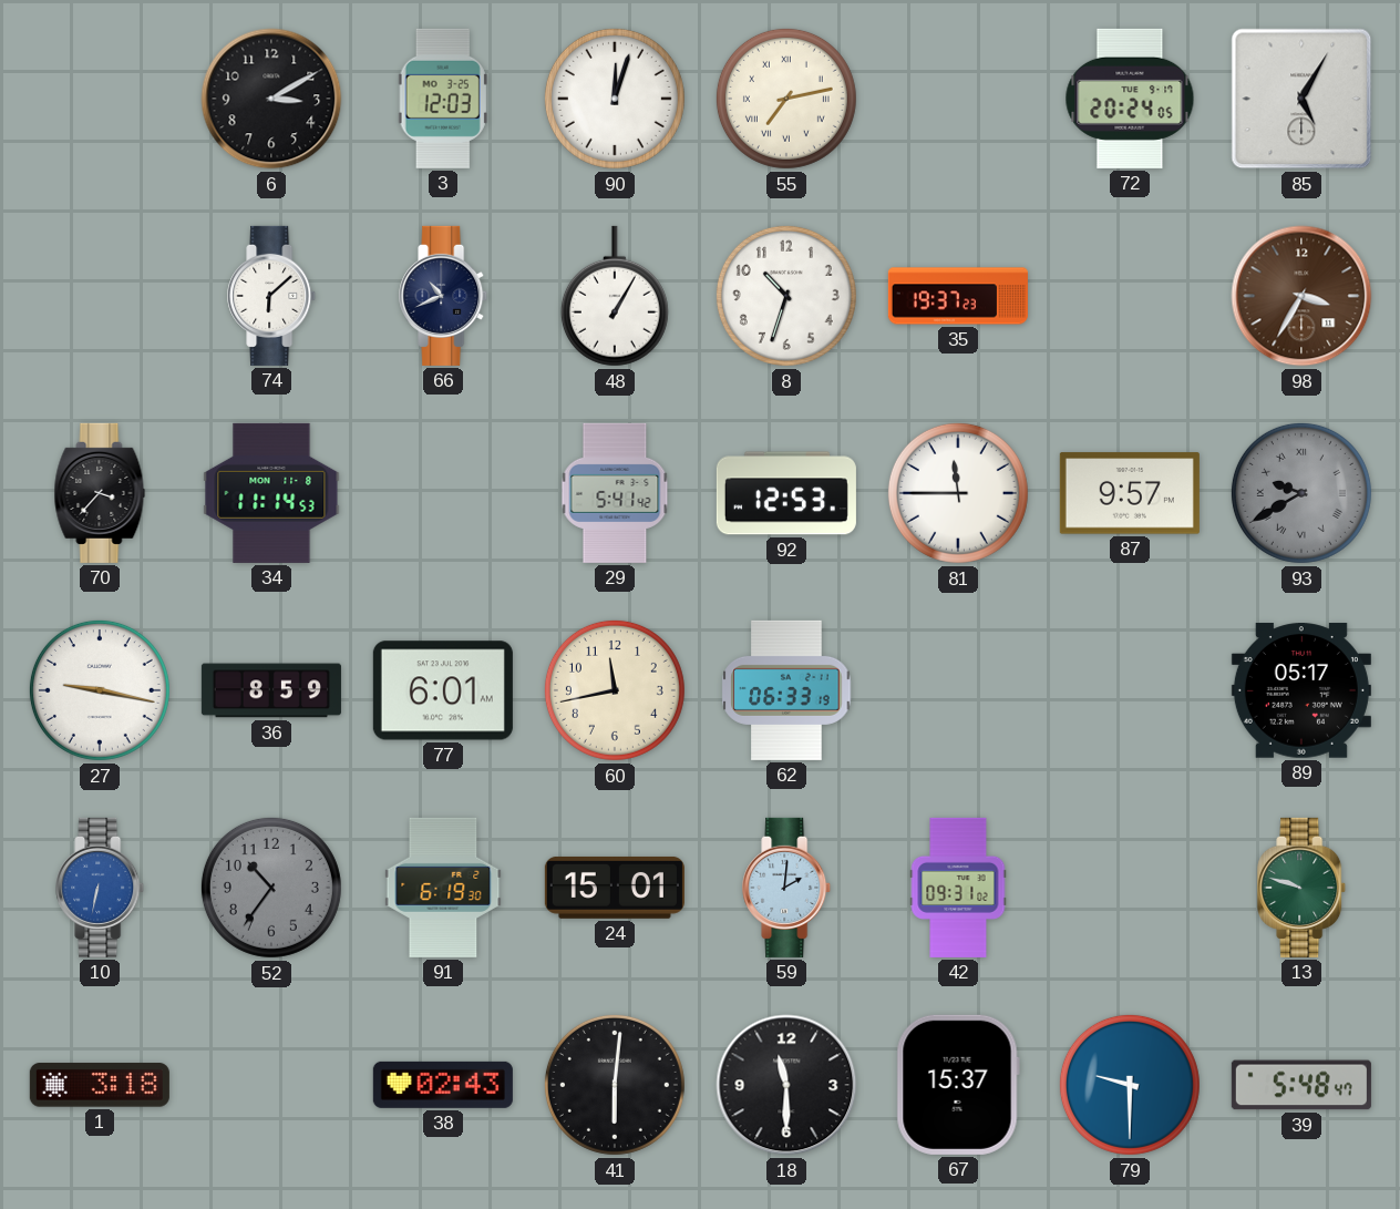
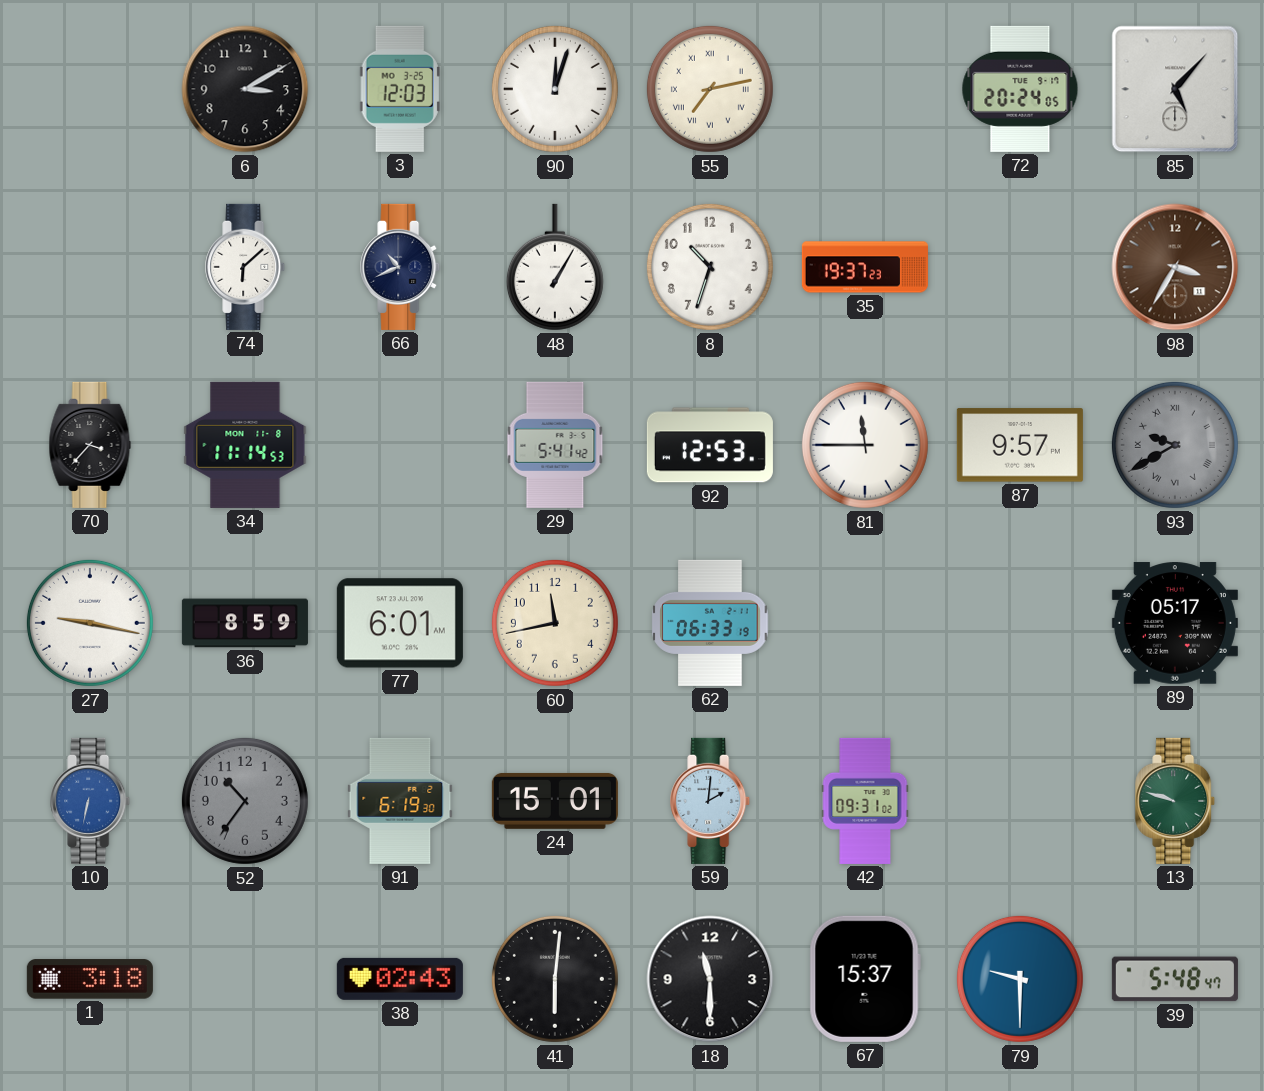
85: 5:05 -> 5:07
